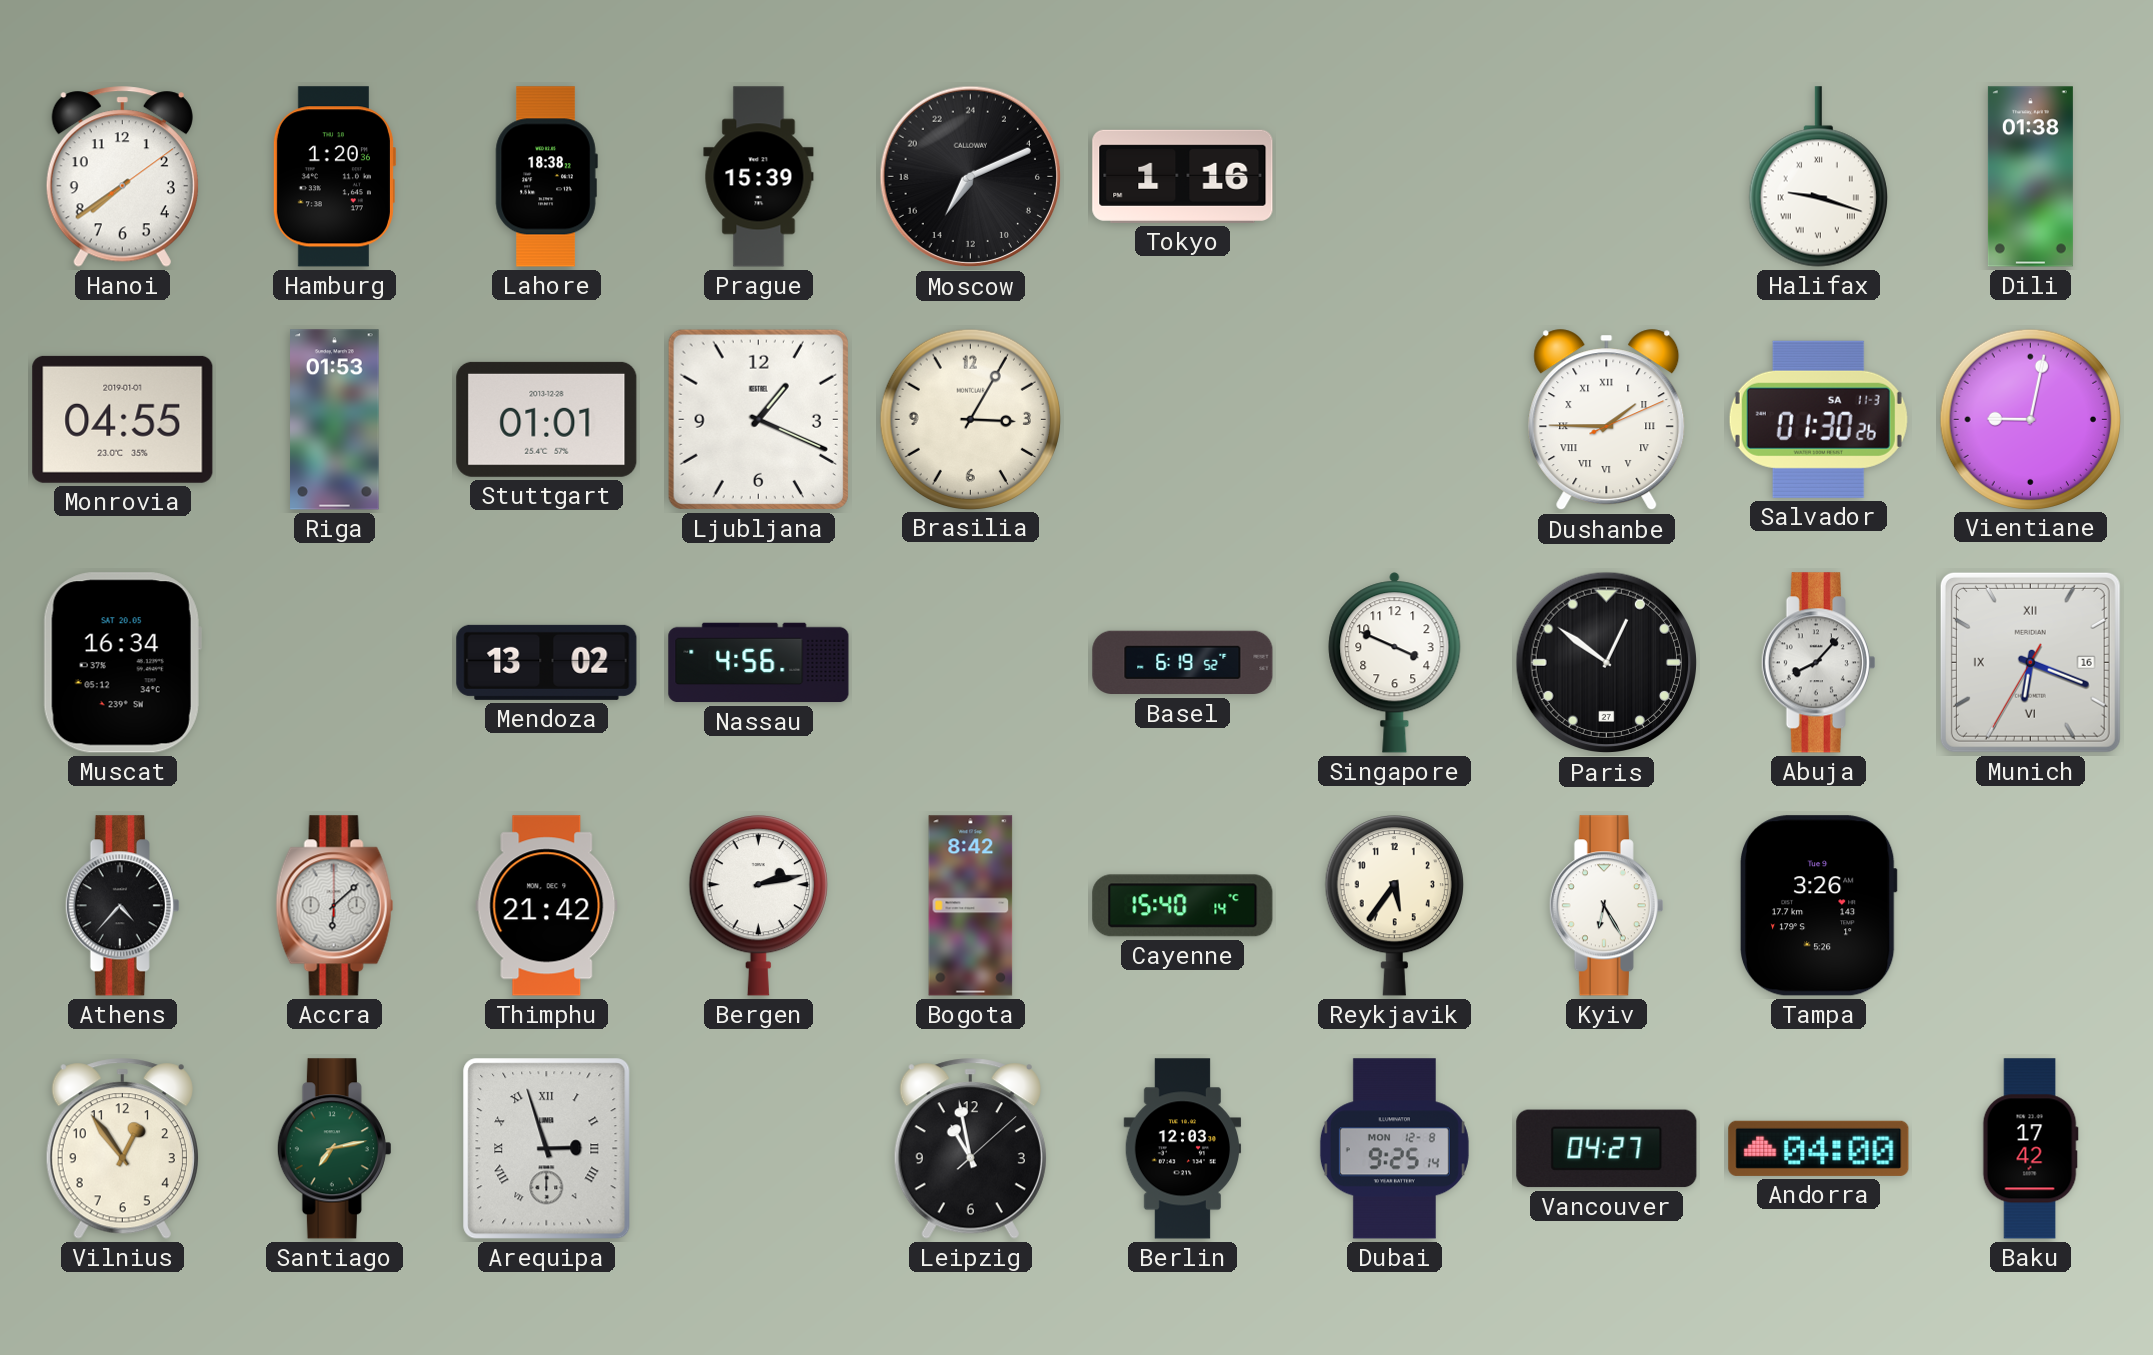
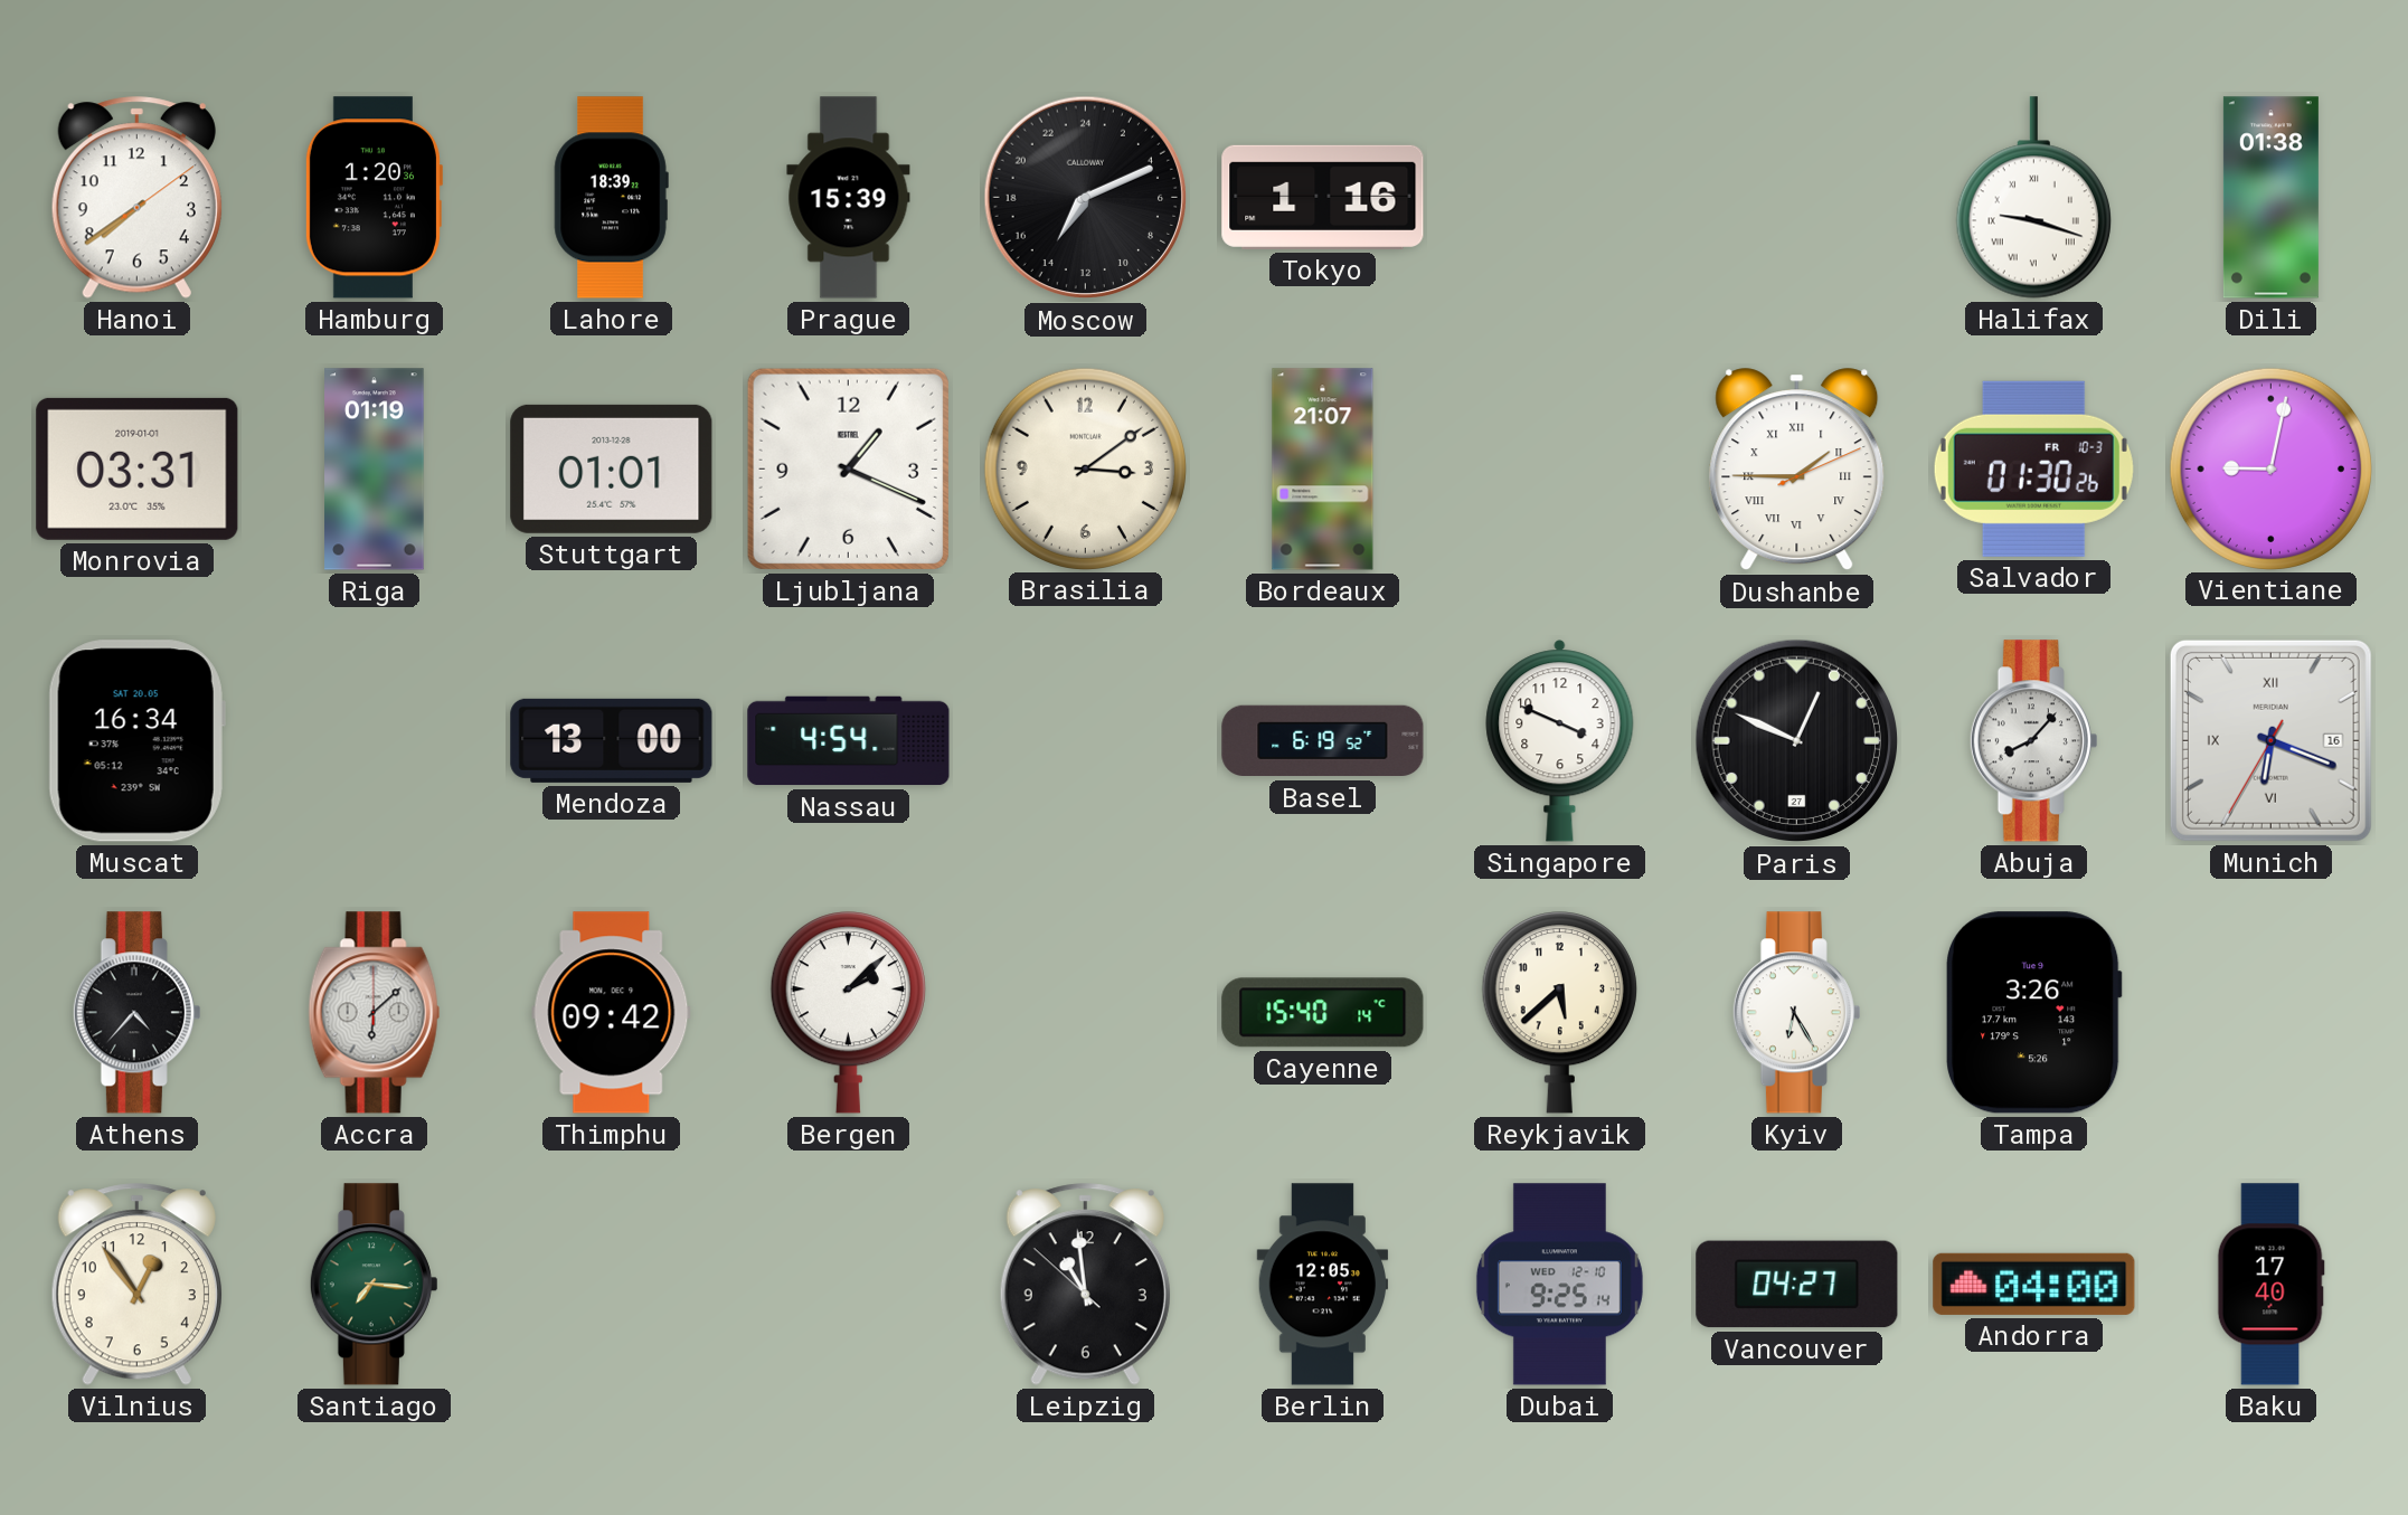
Lahore: 18:38 -> 18:39
Monrovia: 04:55 -> 03:31
Riga: 01:53 -> 01:19
Brasilia: 3:05 -> 3:09
Bordeaux: none -> 21:07
Salvador date: SA 11-3 -> FR 10-3
Mendoza: 13:02 -> 13:00
Nassau: 4:56 -> 4:54
Paris: 12:51 -> 12:49
Thimphu: 21:42 -> 09:42
Bergen: 2:13 -> 2:08
Bogota: 8:42 -> none
Reykjavik: 5:36 -> 5:38
Santiago: 7:13 -> 7:16
Arequipa: 2:57 -> none
Leipzig: 10:58:08 -> 10:58:52
Berlin: 12:03 -> 12:05
Dubai date: MON 12-8 -> WED 12-10
Baku: 17:42 -> 17:40
